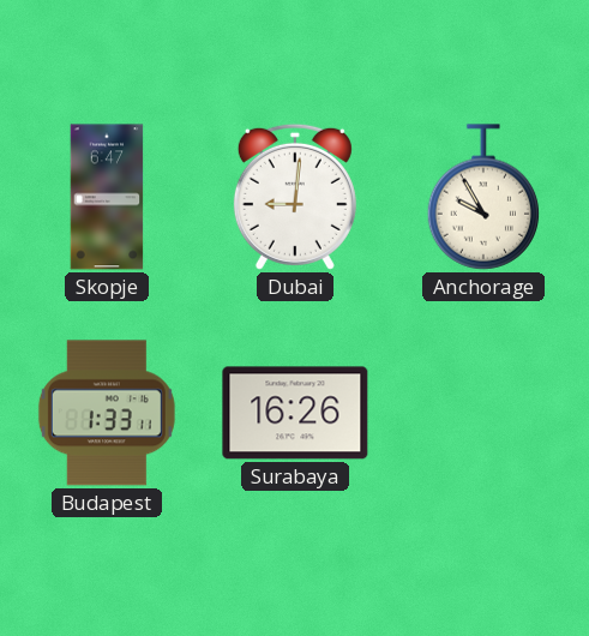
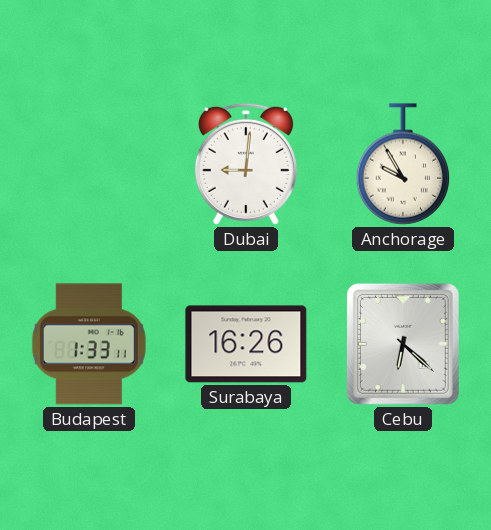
Skopje: 6:47 -> none
Cebu: none -> 6:22
